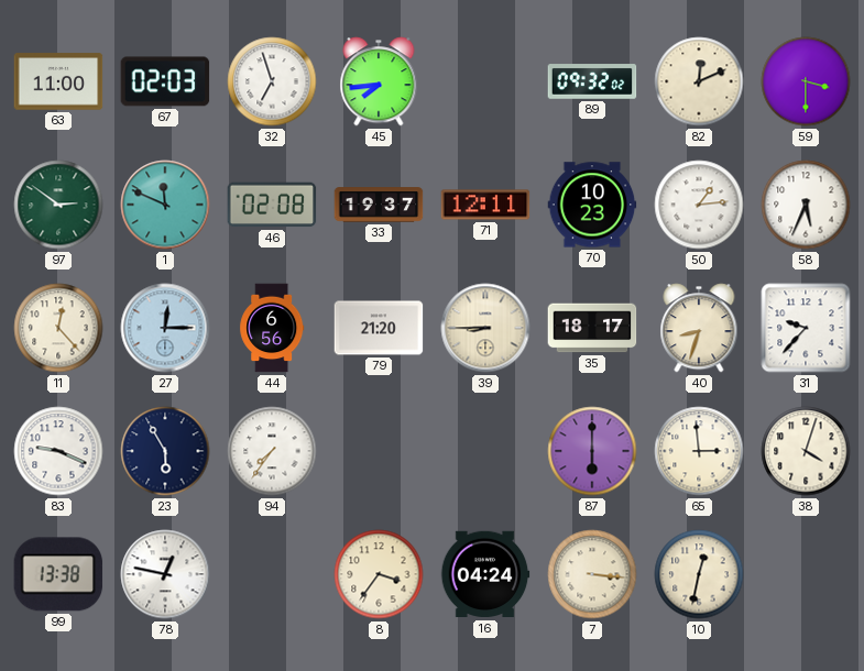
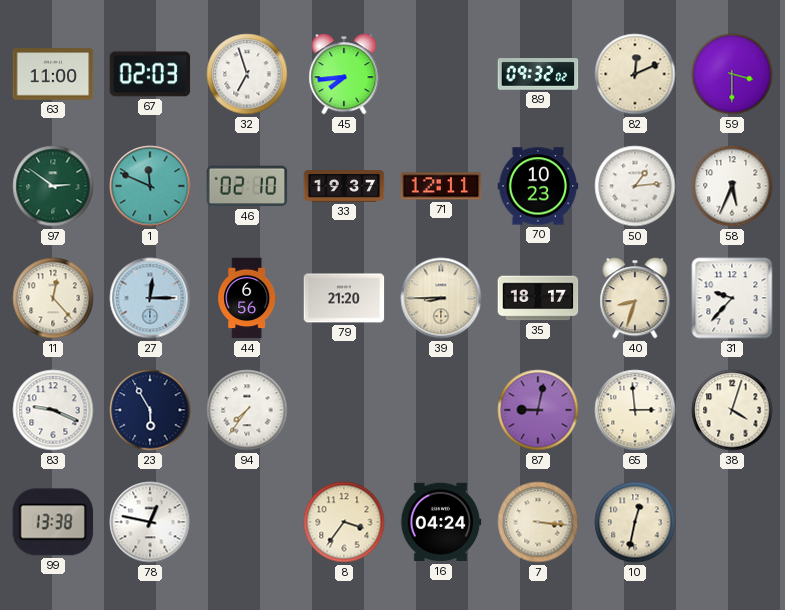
46: 02:08 -> 02:10
87: 6:00 -> 9:02
